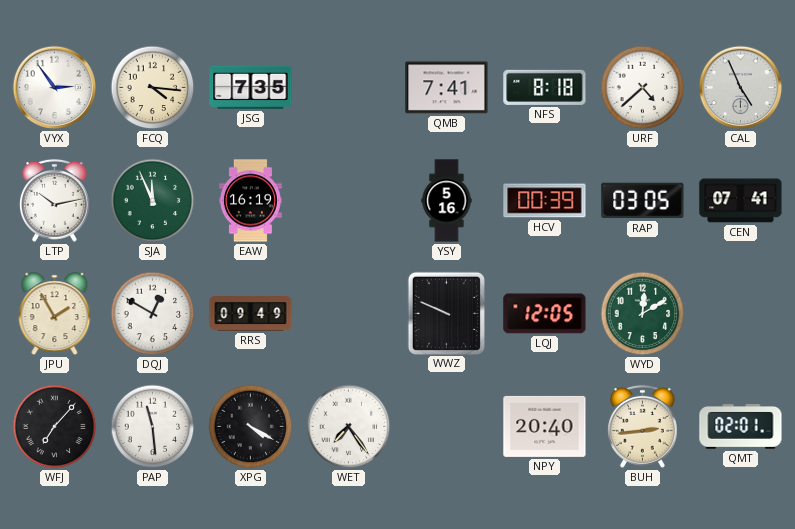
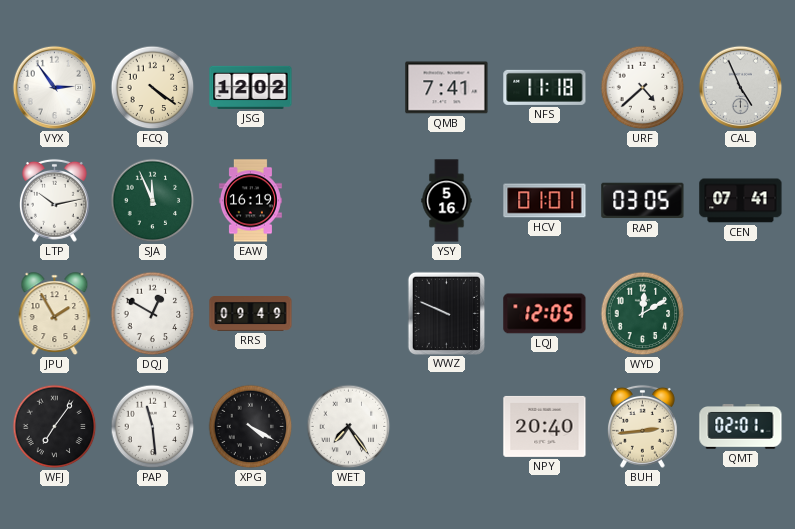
FCQ: 4:16 -> 4:21
JSG: 7:35 -> 12:02
NFS: 8:18 -> 11:18
HCV: 00:39 -> 01:01
WFJ: 7:07 -> 7:06
